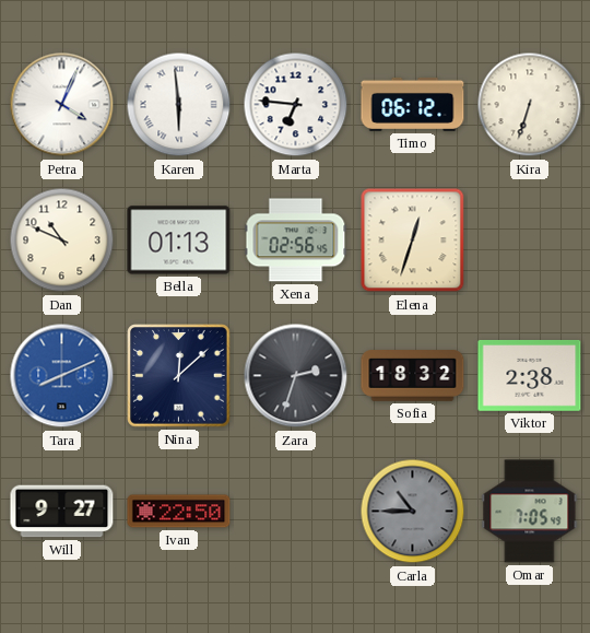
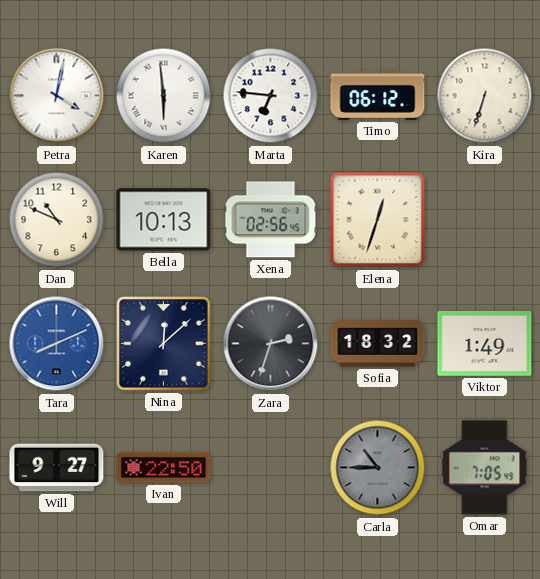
Petra: 4:04 -> 4:02
Bella: 01:13 -> 10:13
Viktor: 2:38 -> 1:49
